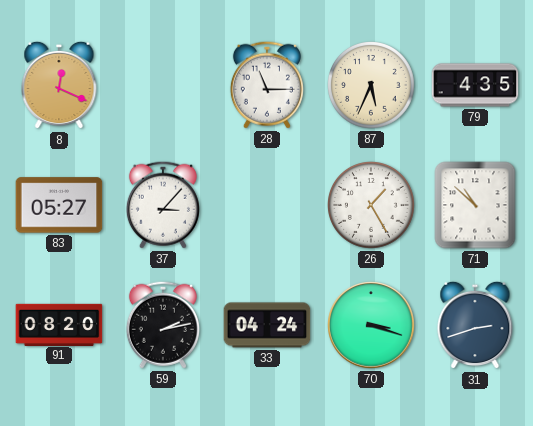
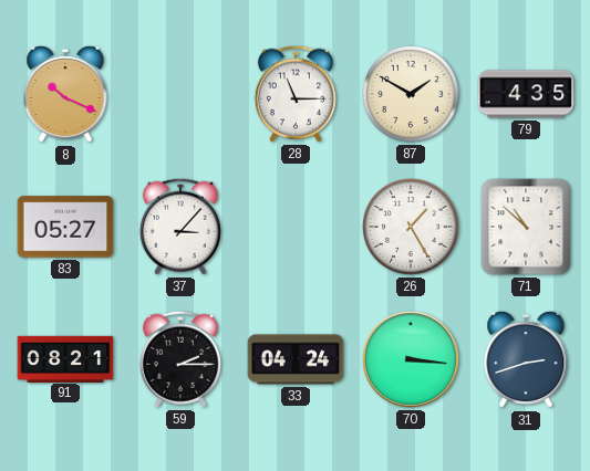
8: 12:19 -> 10:19
87: 5:34 -> 1:50
91: 08:20 -> 08:21
59: 2:13 -> 2:15
70: 3:18 -> 3:16
